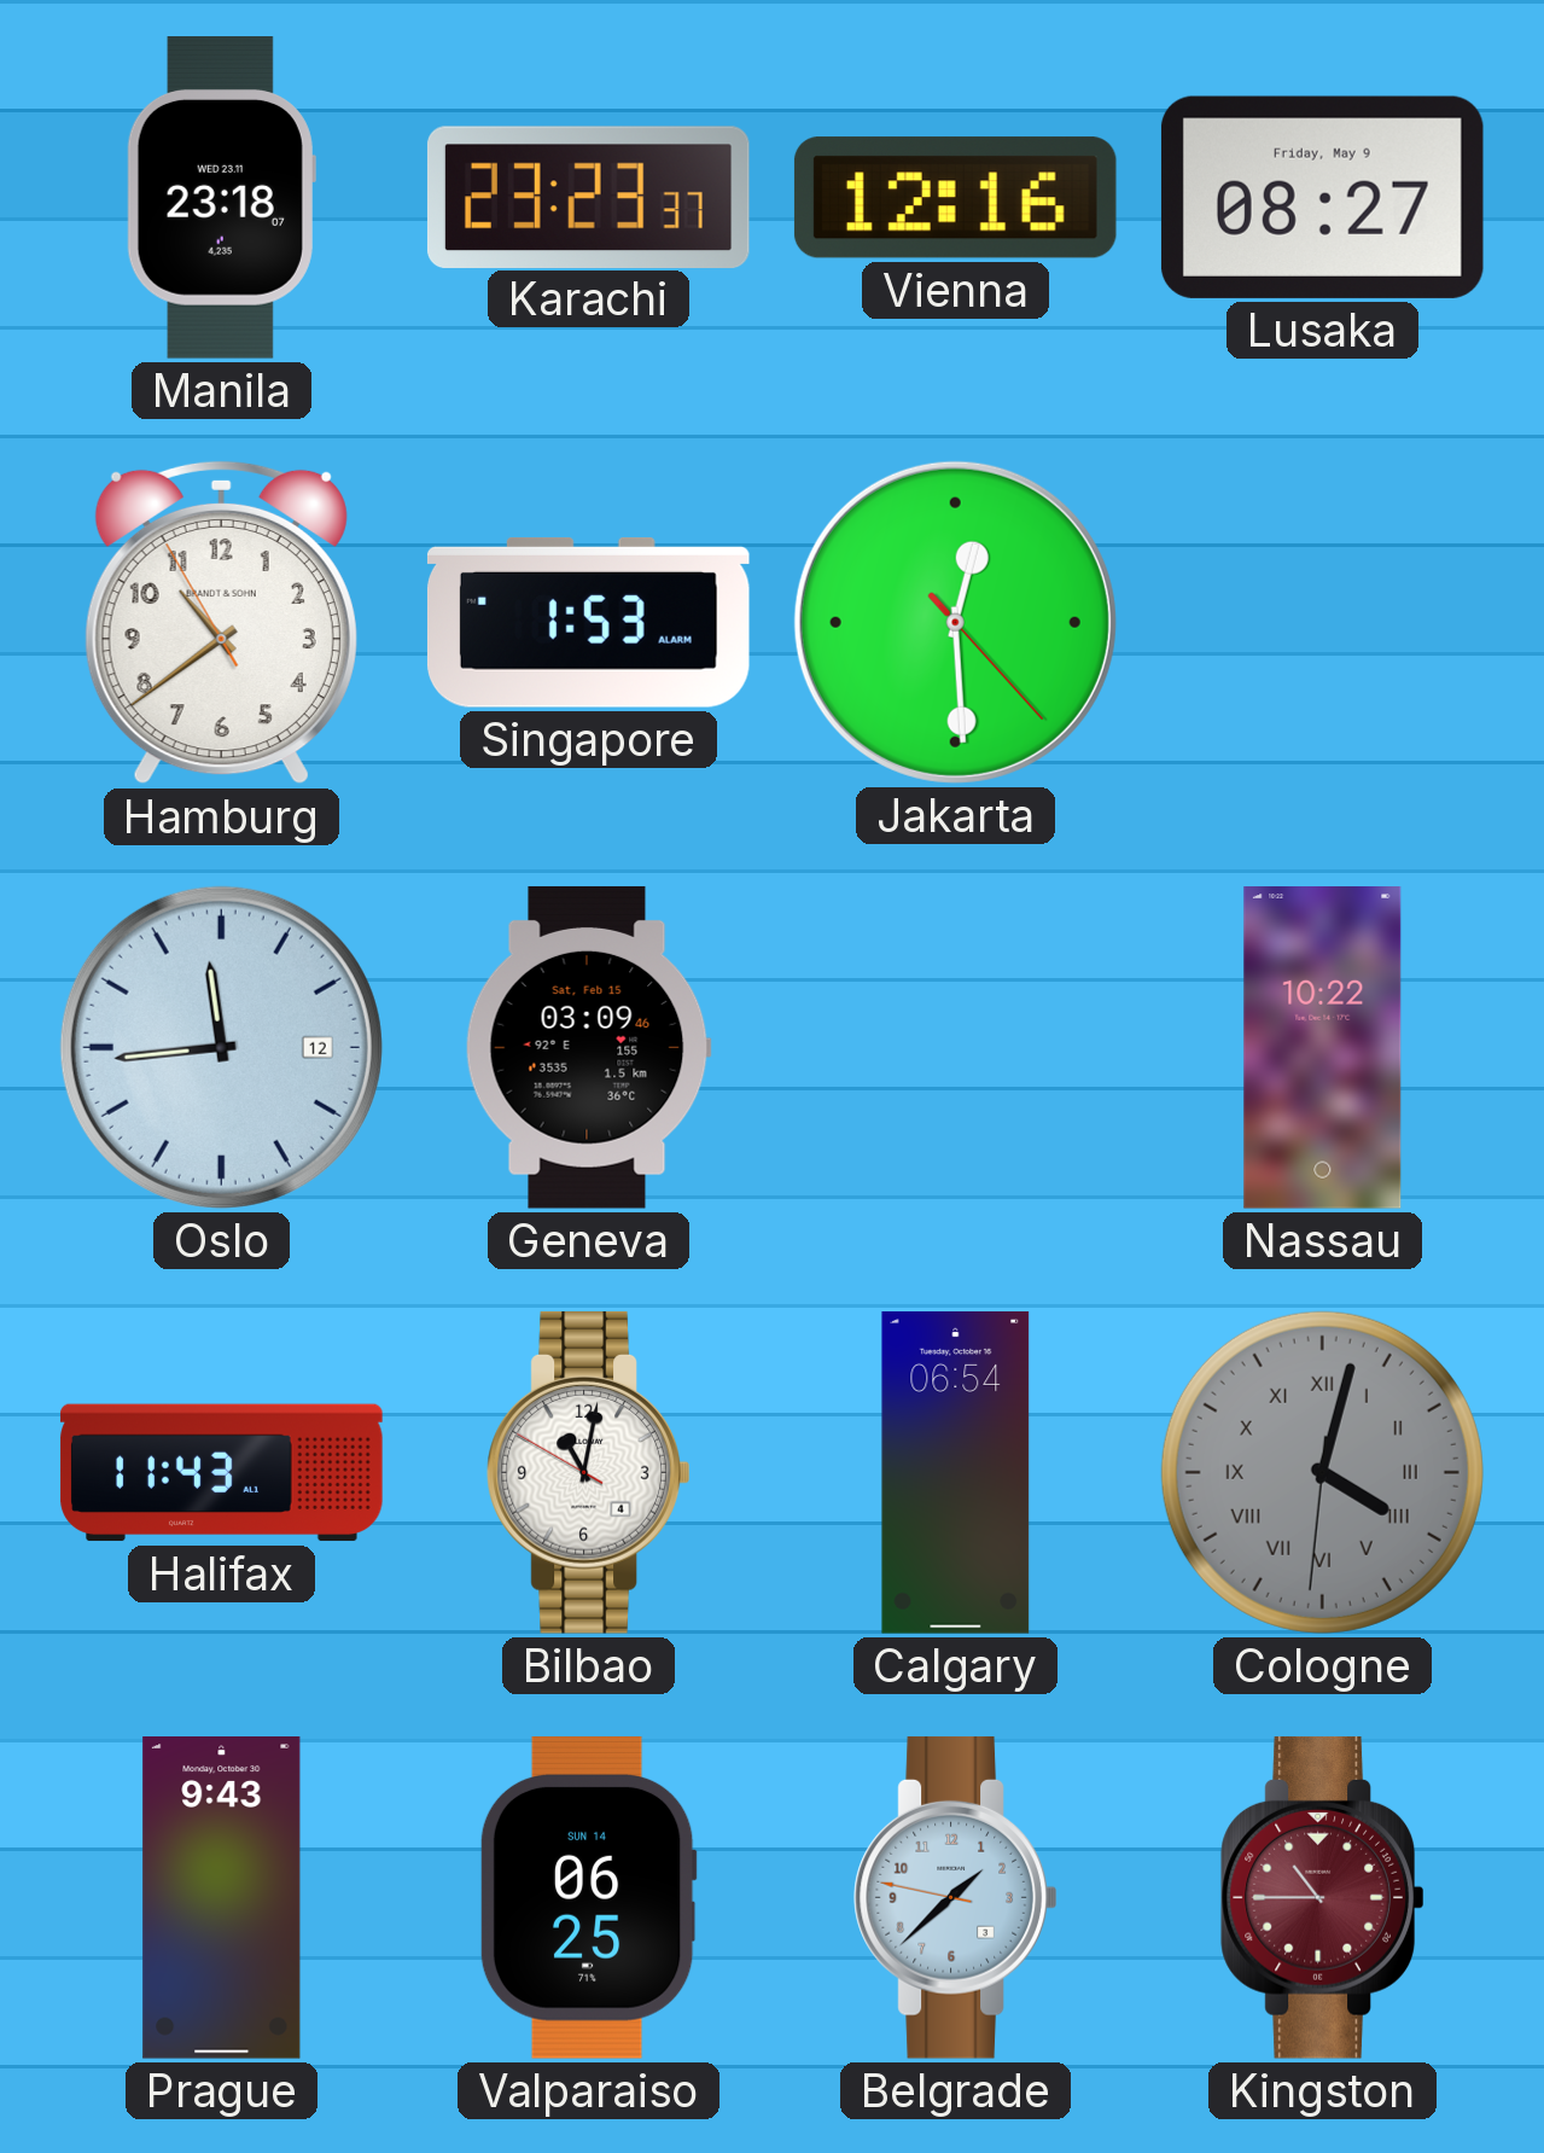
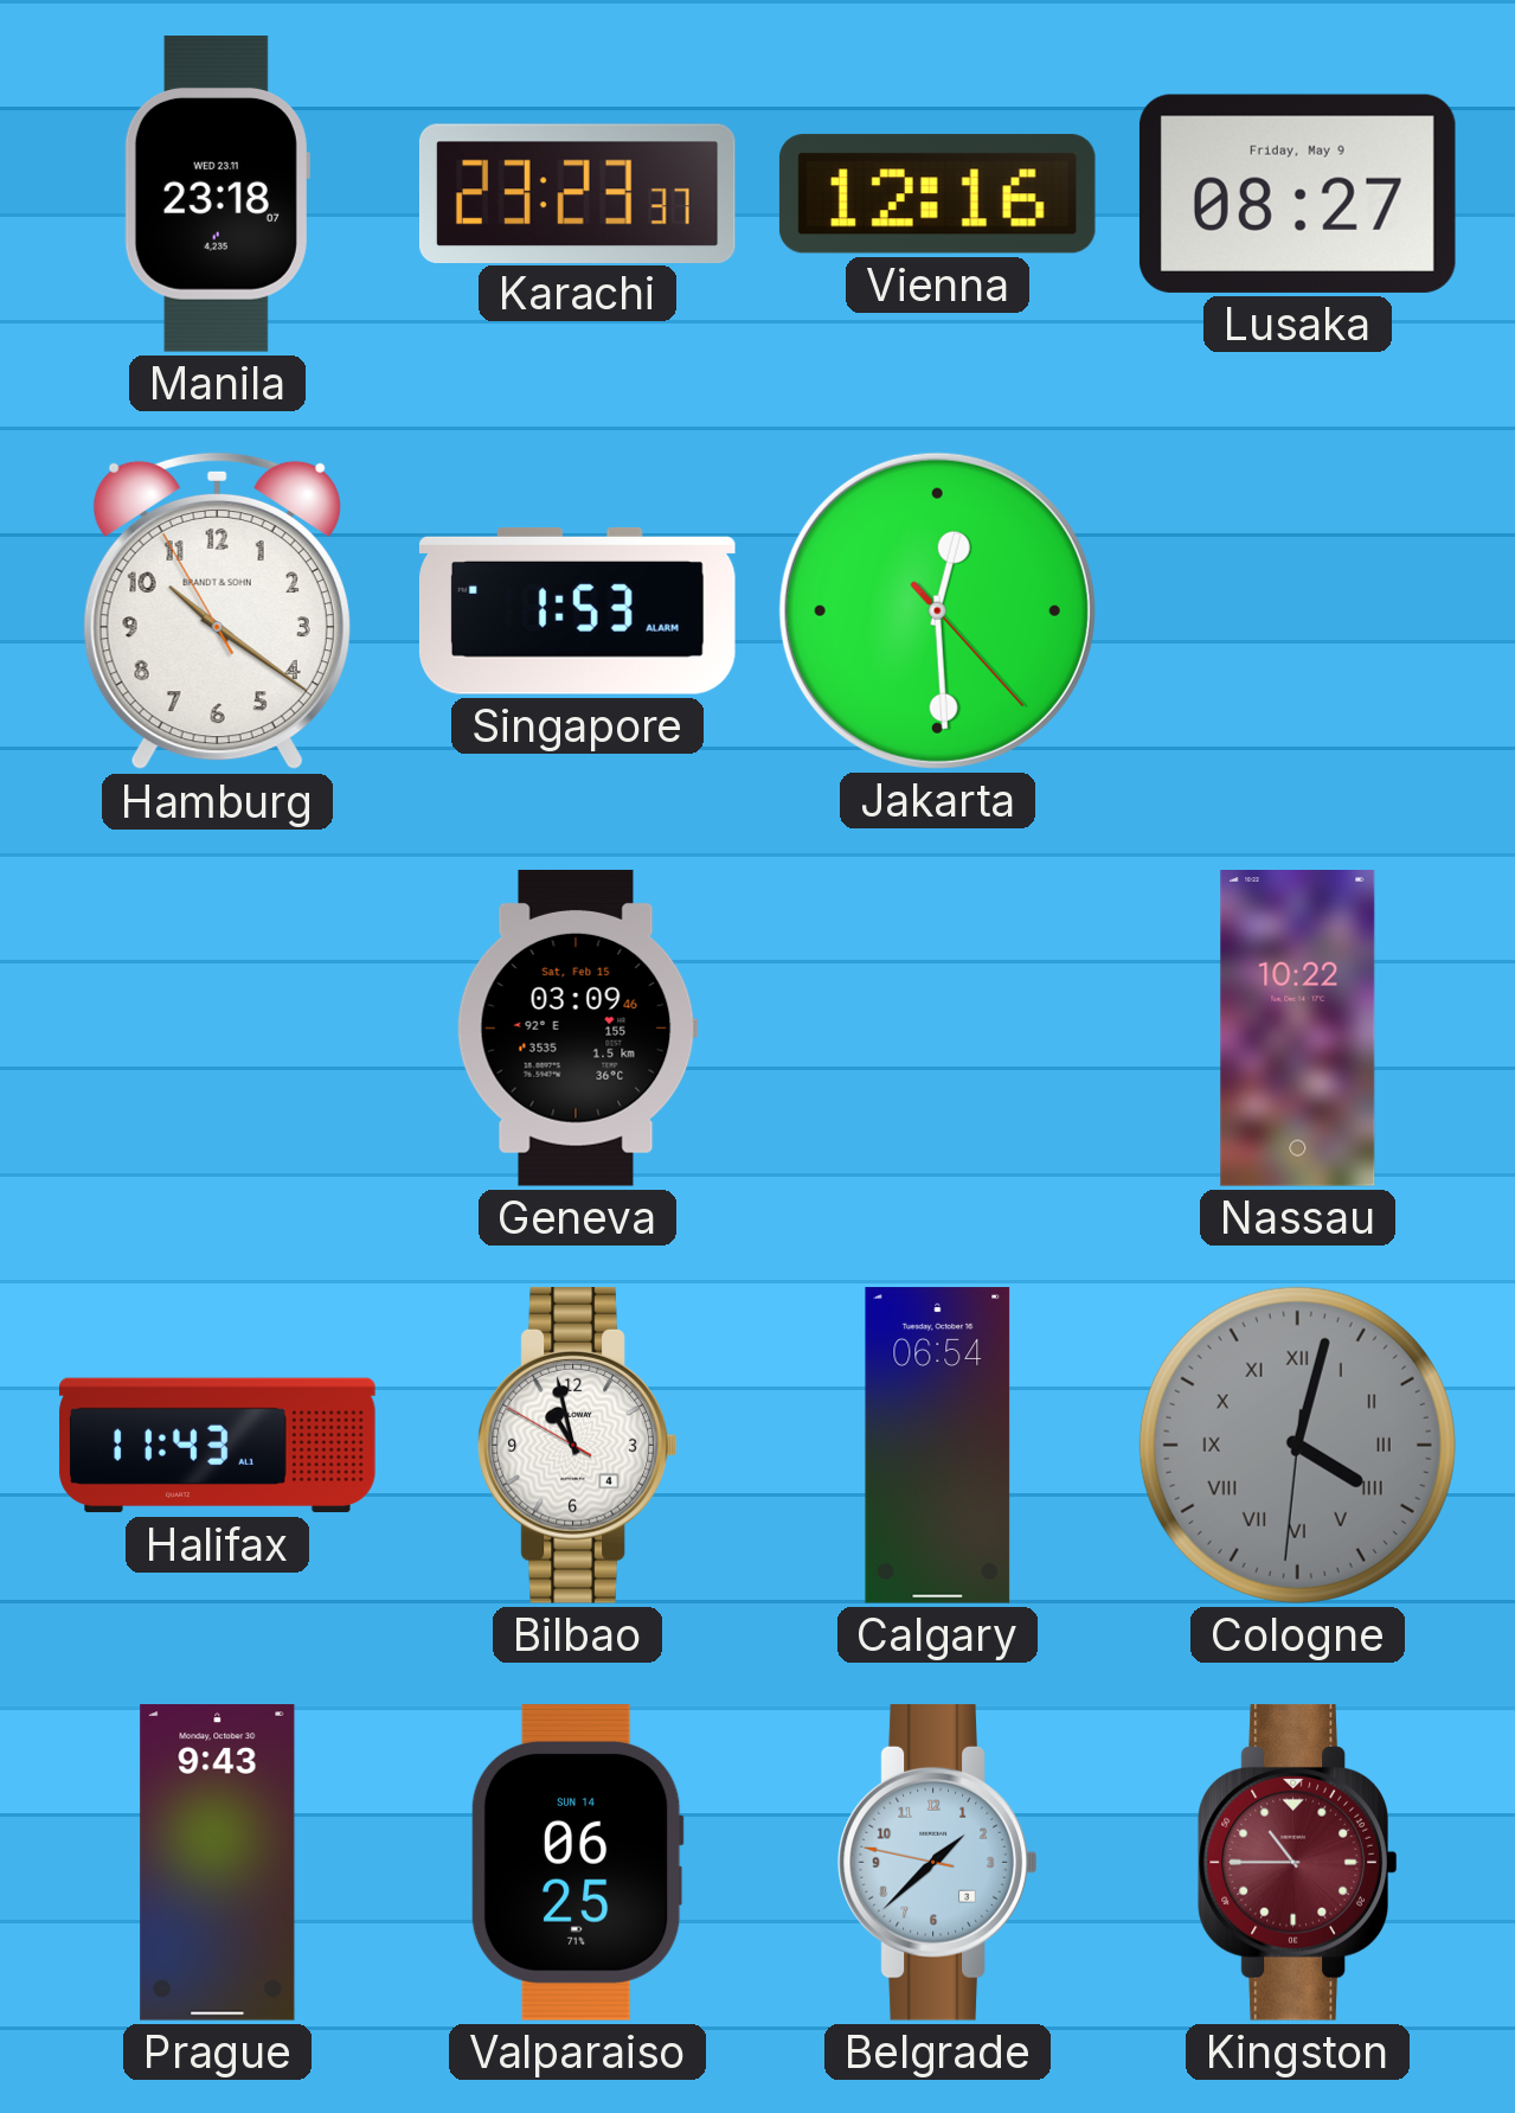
Hamburg: 10:38 -> 10:20
Oslo: 11:44 -> none
Bilbao: 11:01 -> 10:57
